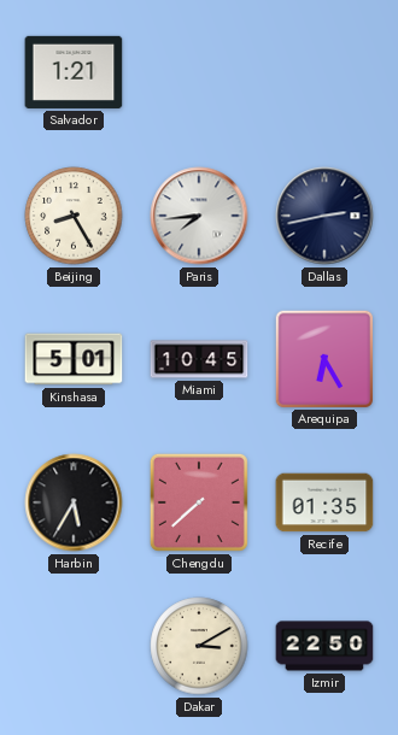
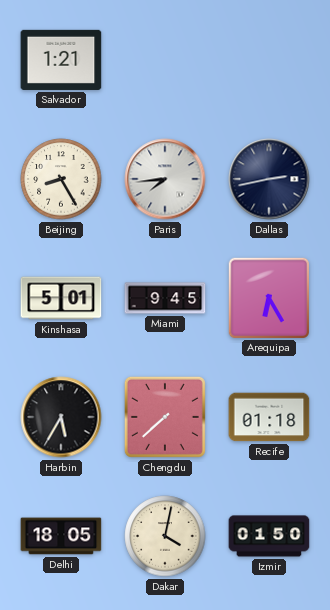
Miami: 10:45 -> 9:45
Recife: 01:35 -> 01:18
Delhi: none -> 18:05
Dakar: 3:10 -> 4:02
Izmir: 22:50 -> 01:50
